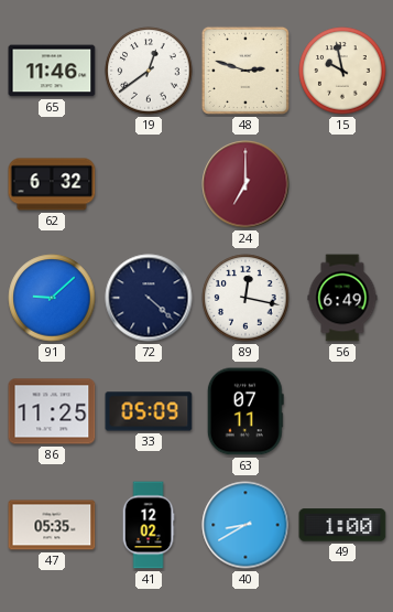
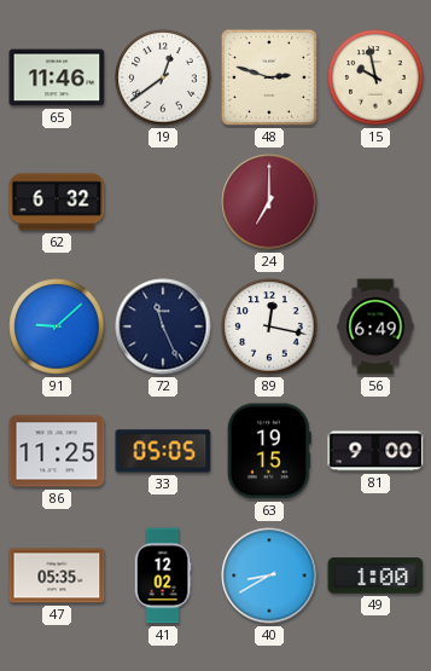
72: 4:22 -> 11:26
33: 05:09 -> 05:05
63: 07:11 -> 19:15
81: none -> 9:00
